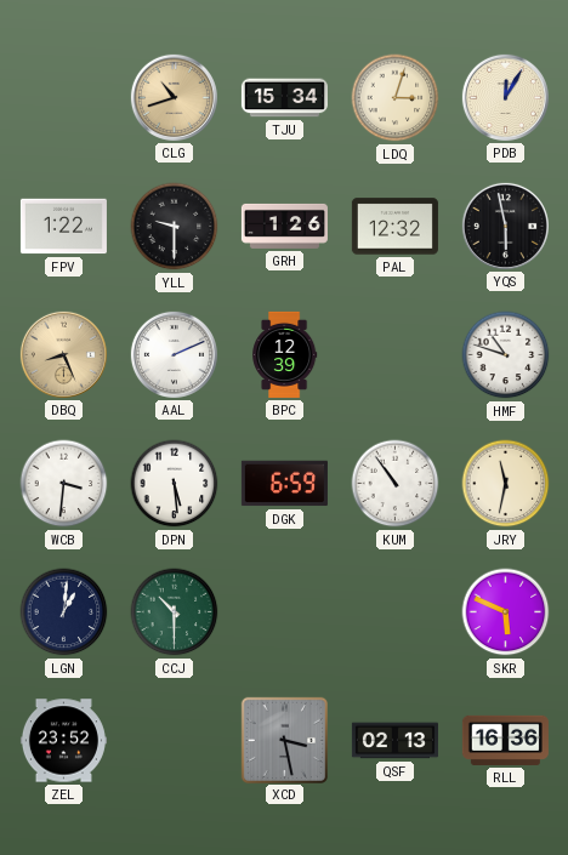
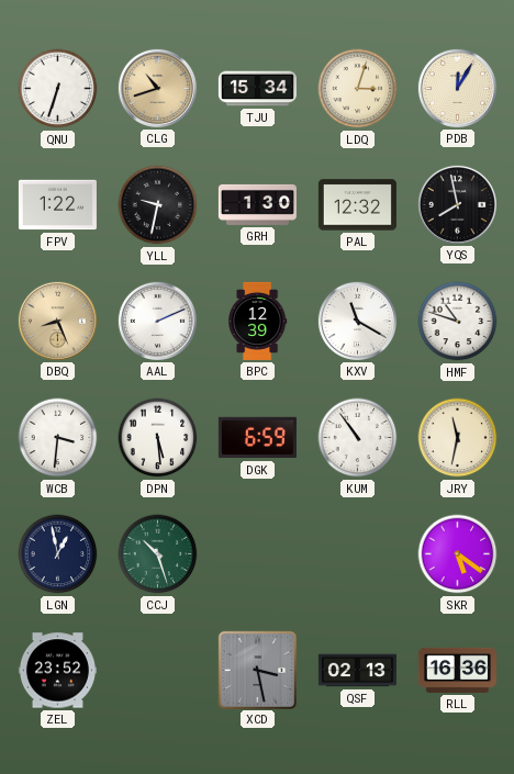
QNU: none -> 6:33
YLL: 9:30 -> 9:32
GRH: 1:26 -> 1:30
YQS: 5:58 -> 7:58
KXV: none -> 11:20
LGN: 1:01 -> 12:58
CCJ: 10:30 -> 10:27
SKR: 5:49 -> 5:21
